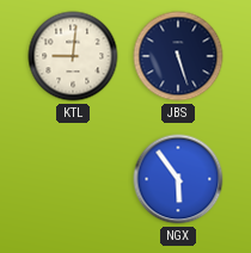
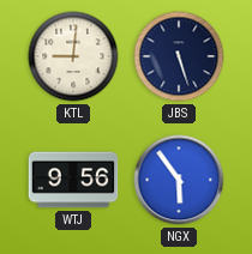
WTJ: none -> 9:56
